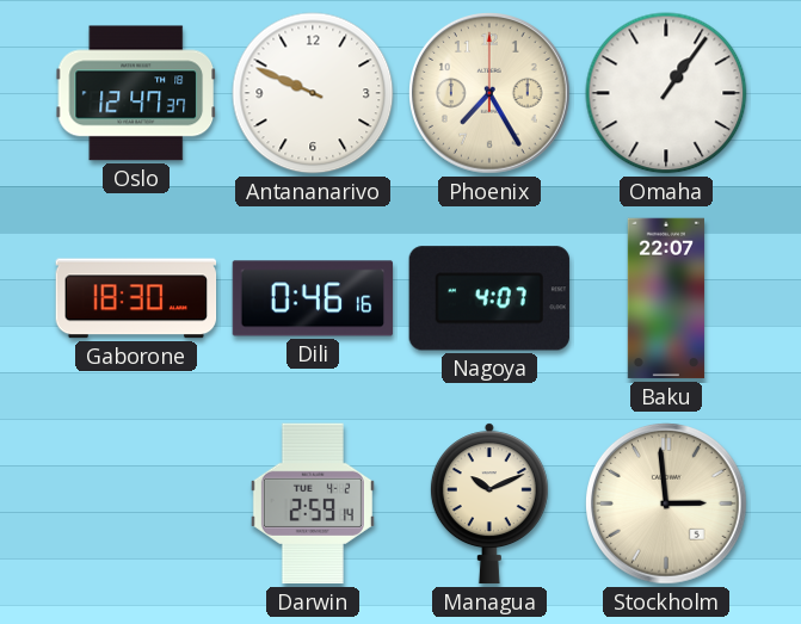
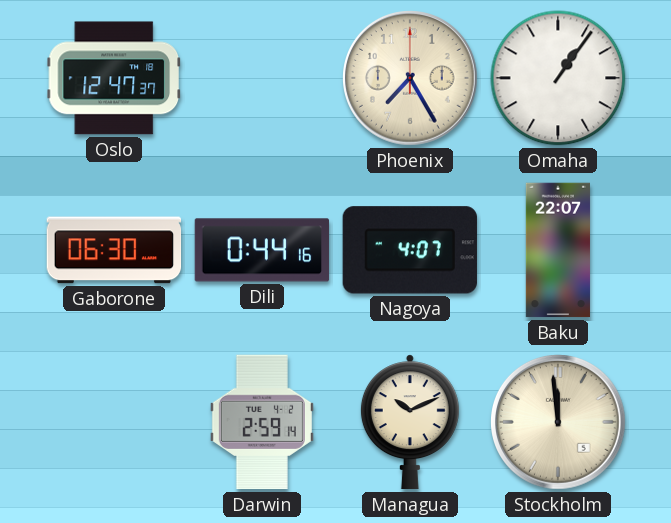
Antananarivo: 9:49 -> none
Gaborone: 18:30 -> 06:30
Dili: 0:46 -> 0:44
Stockholm: 2:59 -> 11:59
